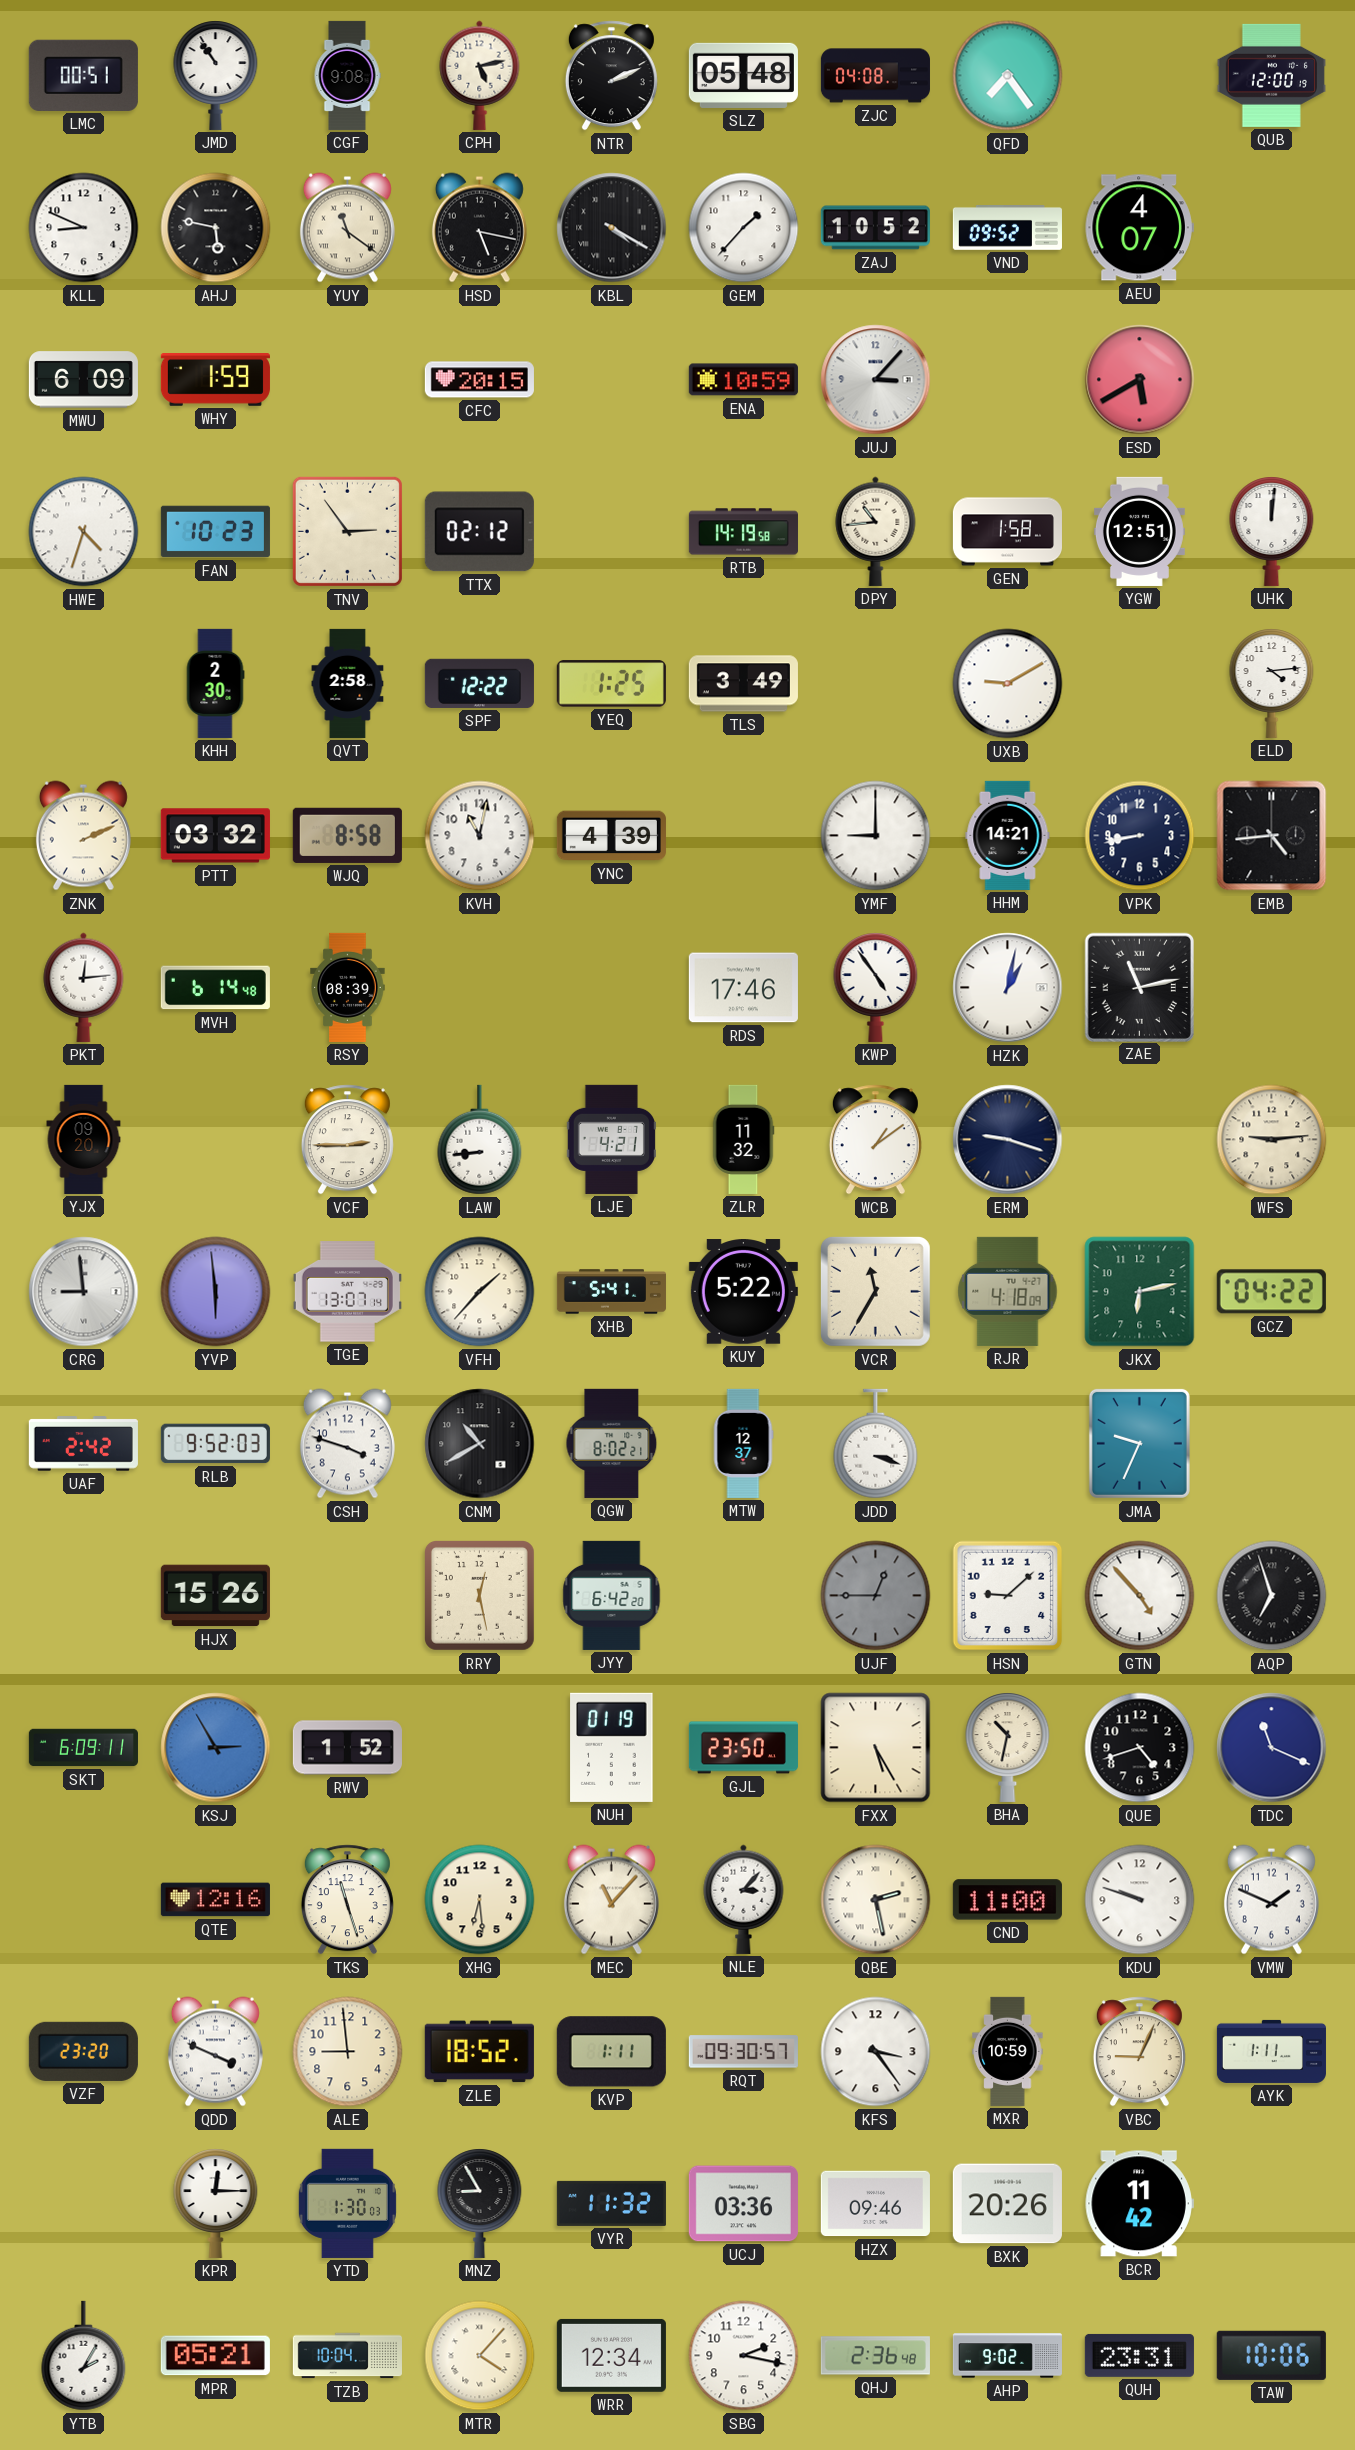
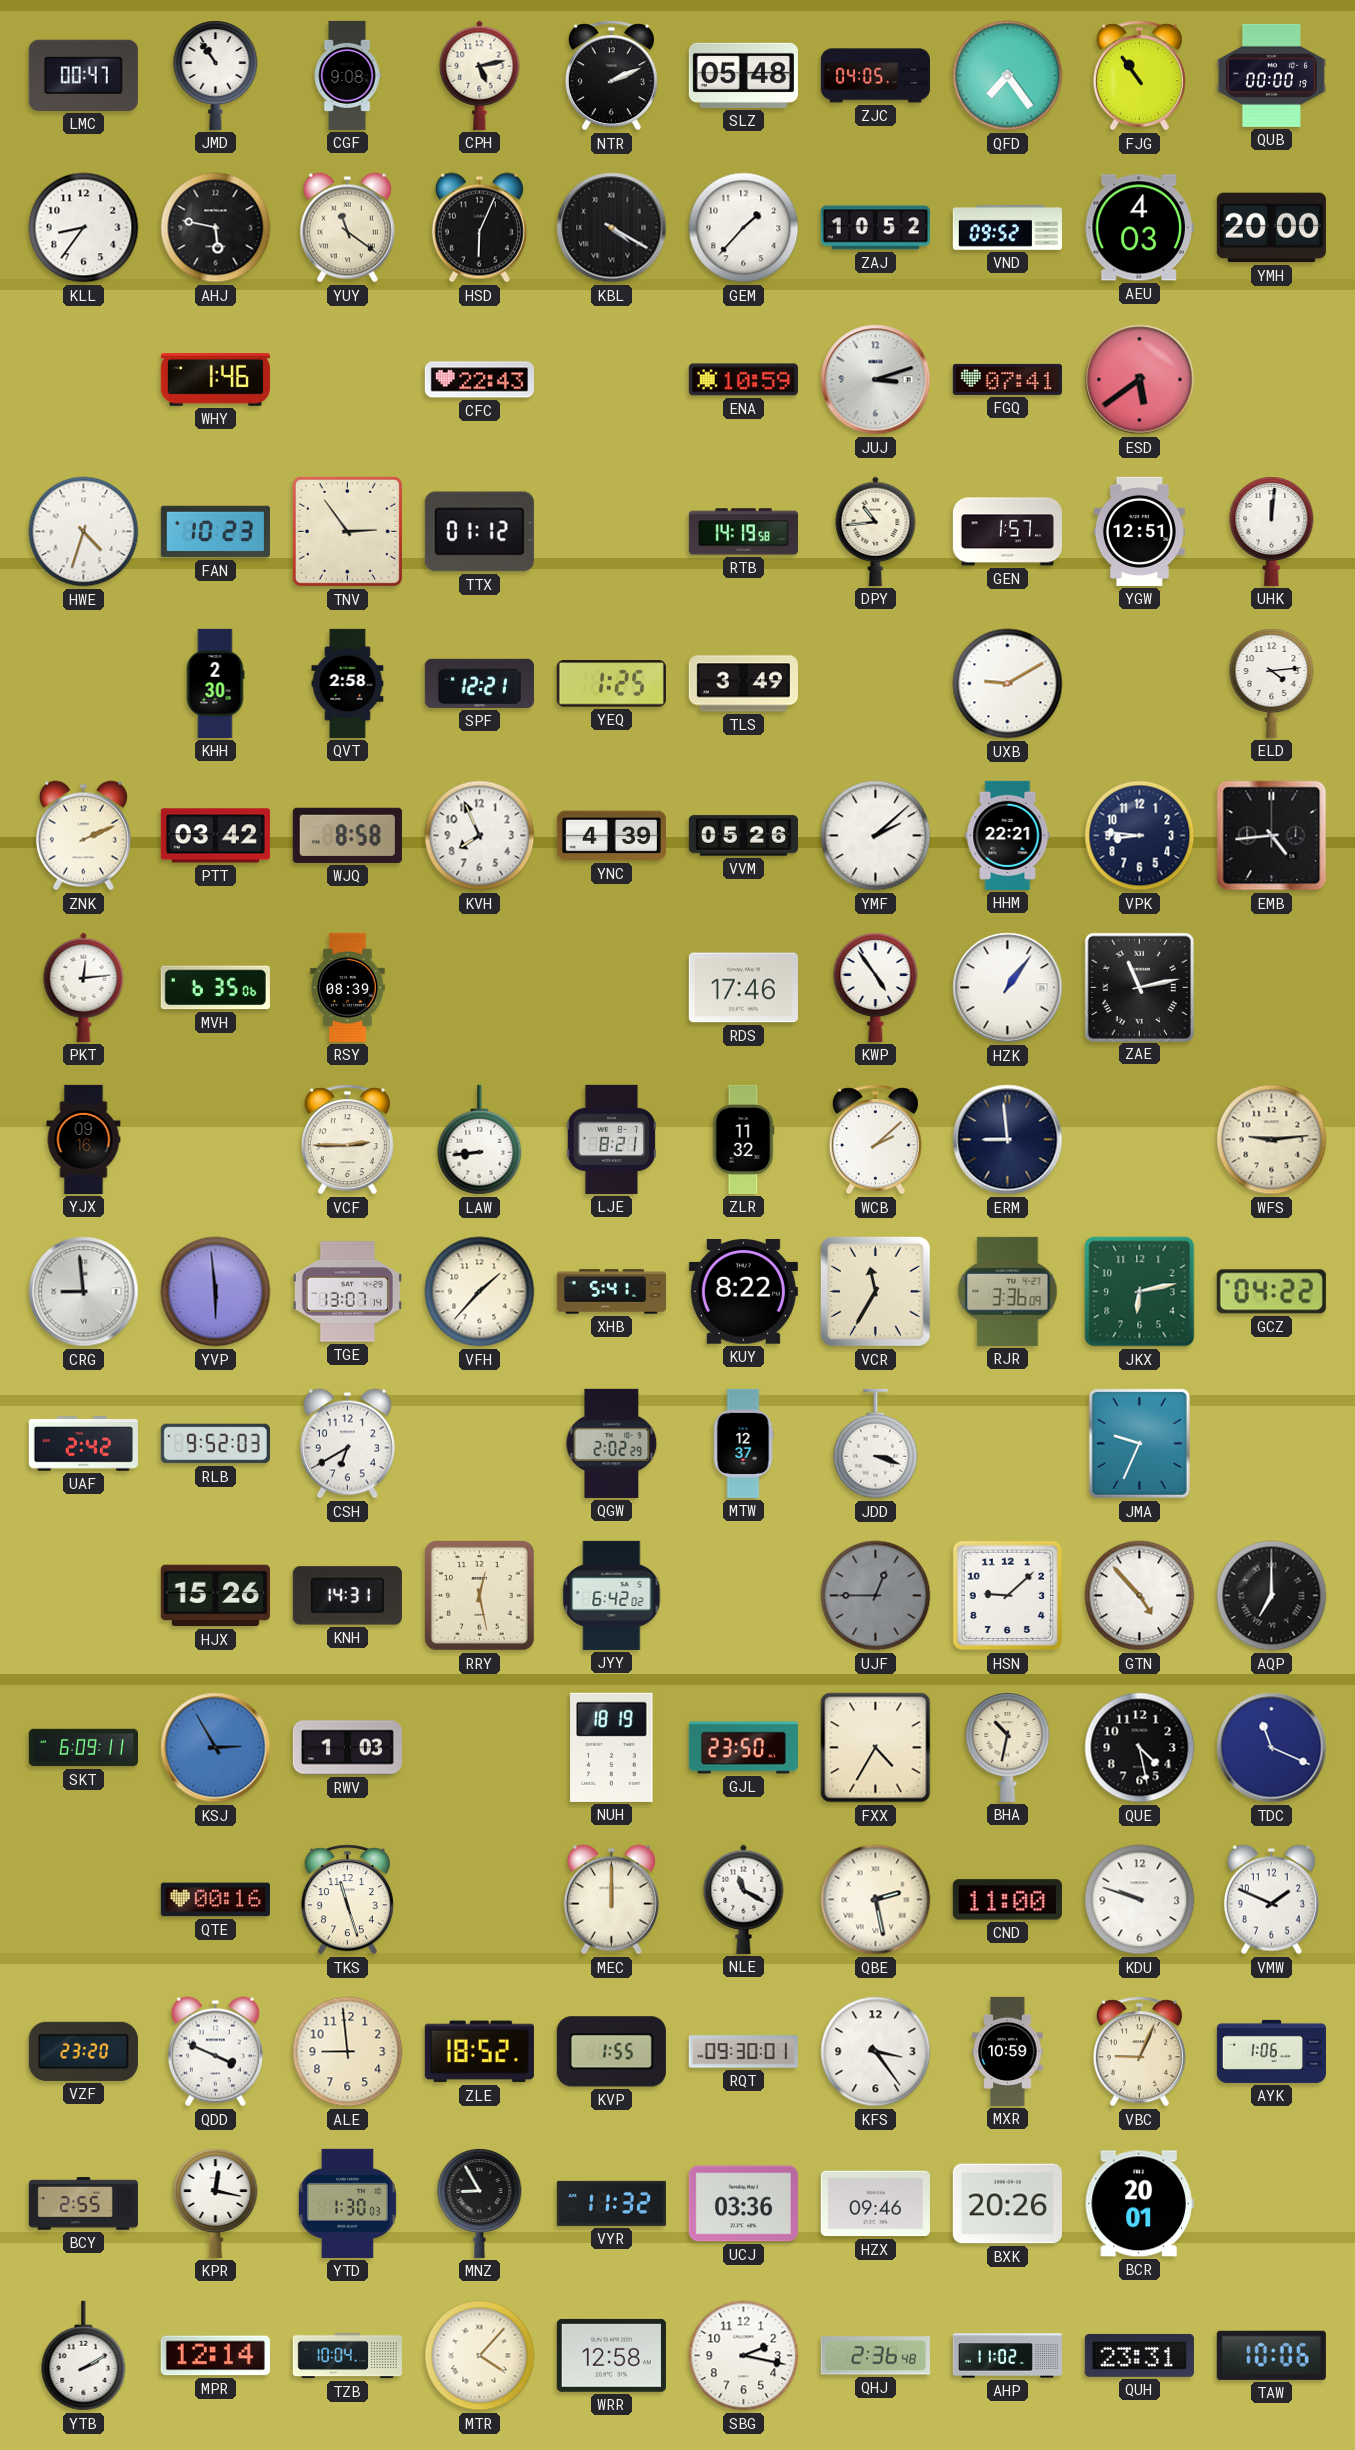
LMC: 00:51 -> 00:47
ZJC: 04:08 -> 04:05
FJG: none -> 10:54
QUB: 12:00 -> 00:00
KLL: 8:49 -> 8:36
HSD: 5:17 -> 6:04
AEU: 4:07 -> 4:03
YMH: none -> 20:00
MWU: 6:09 -> none
WHY: 1:59 -> 1:46
CFC: 20:15 -> 22:43
JUJ: 3:07 -> 3:12
FGQ: none -> 07:41
ESD: 5:40 -> 5:39
TTX: 02:12 -> 01:12
GEN: 1:58 -> 1:57
SPF: 12:22 -> 12:21
PTT: 03:32 -> 03:42
KVH: 11:02 -> 7:56
VVM: none -> 05:26
YMF: 9:00 -> 2:08
HHM: 14:21 -> 22:21
VPK: 8:43 -> 8:46
MVH: 6:14 -> 6:35
HZK: 1:02 -> 1:06
YJX: 09:20 -> 09:16
LJE: 4:21 -> 8:21
WCB: 1:09 -> 2:08
ERM: 9:18 -> 8:59
KUY: 5:22 -> 8:22
RJR: 4:18 -> 3:36
CSH: 3:48 -> 6:40
CNM: 10:40 -> none
QGW: 8:02 -> 2:02
KNH: none -> 14:31
JYY: 6:42:20 -> 6:42:02
AQP: 6:57 -> 7:00
RWV: 1:52 -> 1:03
NUH: 01:19 -> 18:19
FXX: 5:25 -> 4:35
QUE: 4:42 -> 4:28
QTE: 12:16 -> 00:16
XHG: 6:29 -> none
MEC: 11:07 -> 12:00
NLE: 3:07 -> 11:20
KVP: 1:11 -> 1:55
RQT: 09:30:57 -> 09:30:01
AYK: 1:11 -> 1:06
BCY: none -> 2:55
KPR: 12:15 -> 12:17
BCR: 11:42 -> 20:01
YTB: 2:05 -> 2:10
MPR: 05:21 -> 12:14
WRR: 12:34 -> 12:58
AHP: 9:02 -> 11:02
